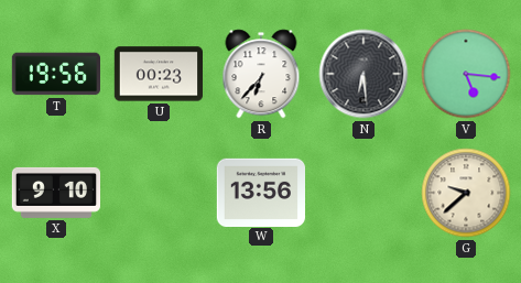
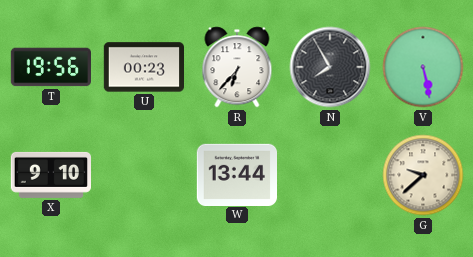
N: 6:29 -> 7:55
V: 5:16 -> 5:28
W: 13:56 -> 13:44
